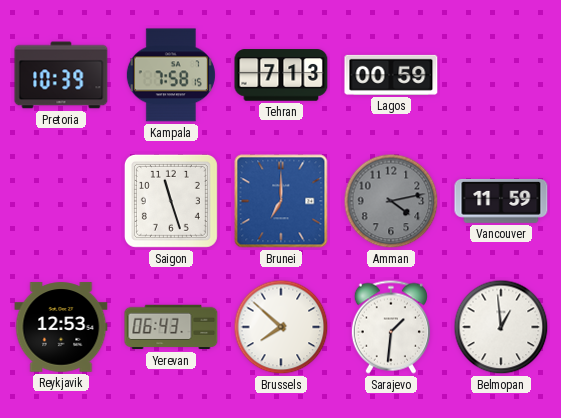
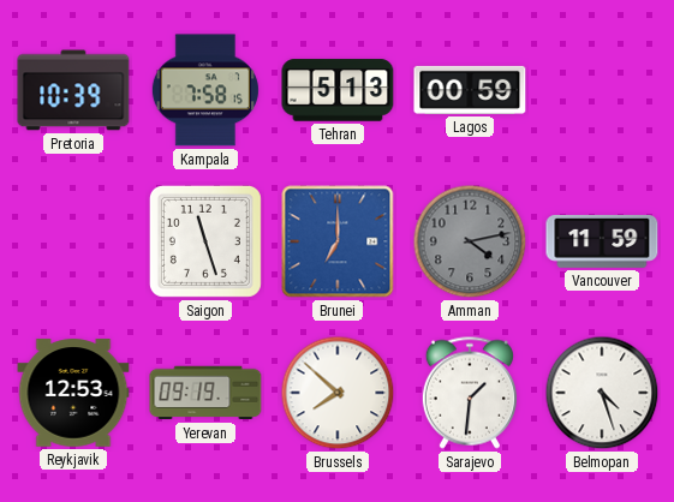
Tehran: 7:13 -> 5:13
Yerevan: 06:43 -> 09:19
Belmopan: 12:59 -> 4:27
